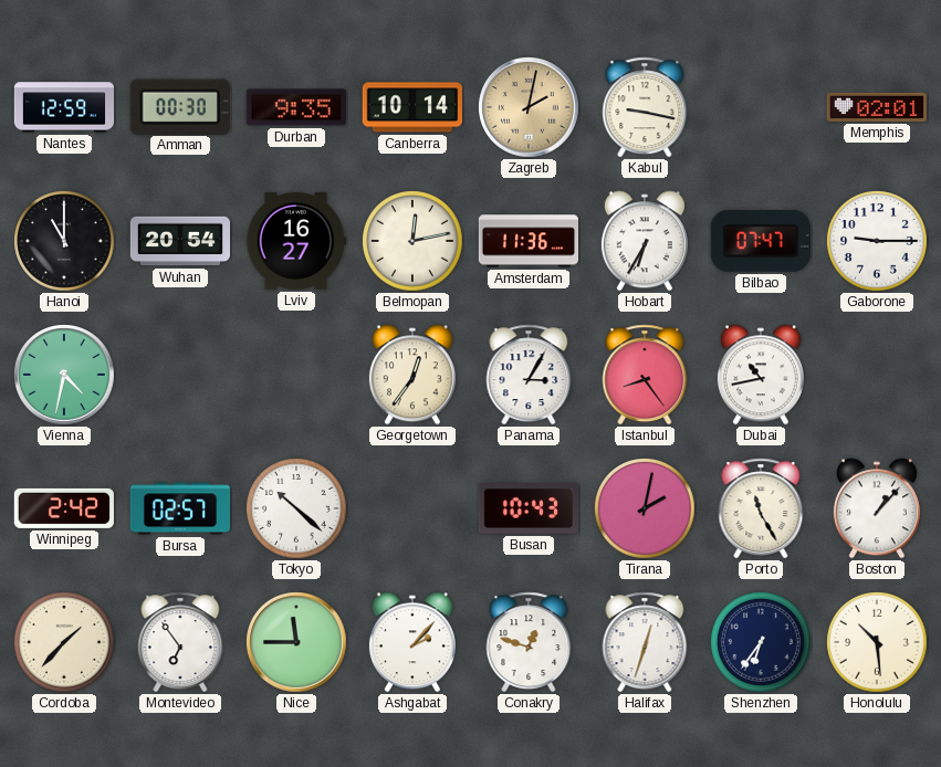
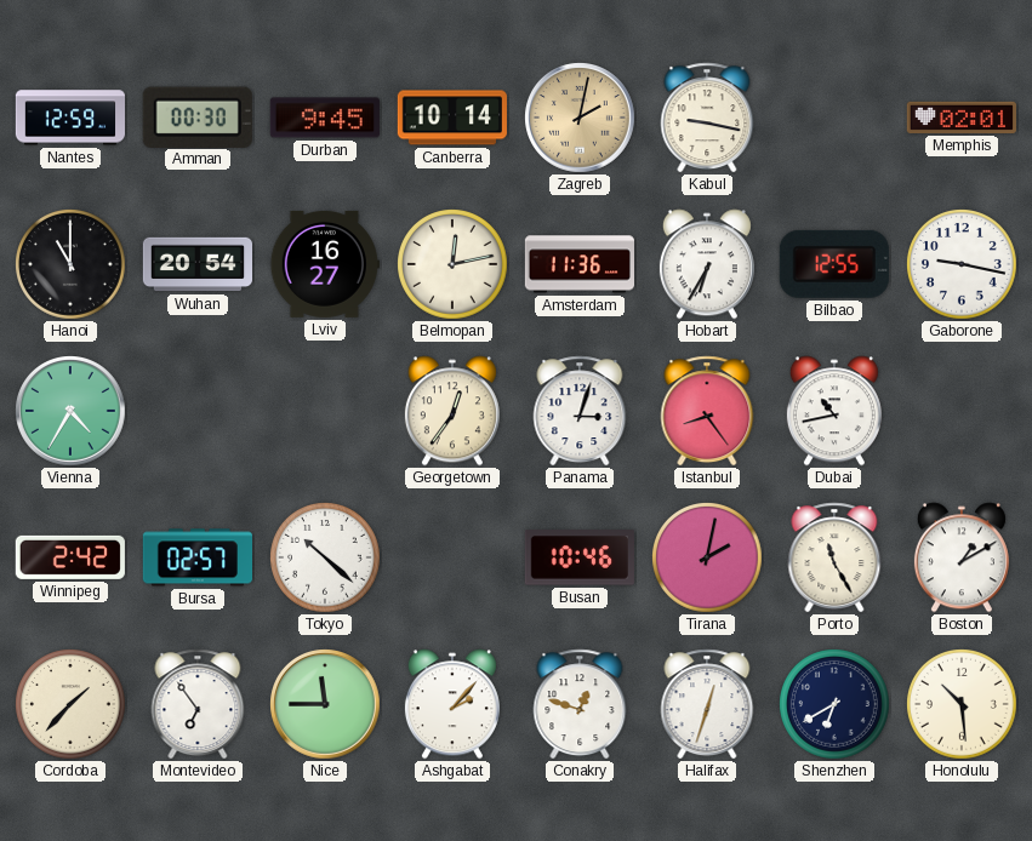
Durban: 9:35 -> 9:45
Bilbao: 07:47 -> 12:55
Gaborone: 9:15 -> 9:17
Vienna: 4:32 -> 4:35
Panama: 3:05 -> 3:03
Busan: 10:43 -> 10:46
Boston: 1:07 -> 1:10
Shenzhen: 6:36 -> 6:40
